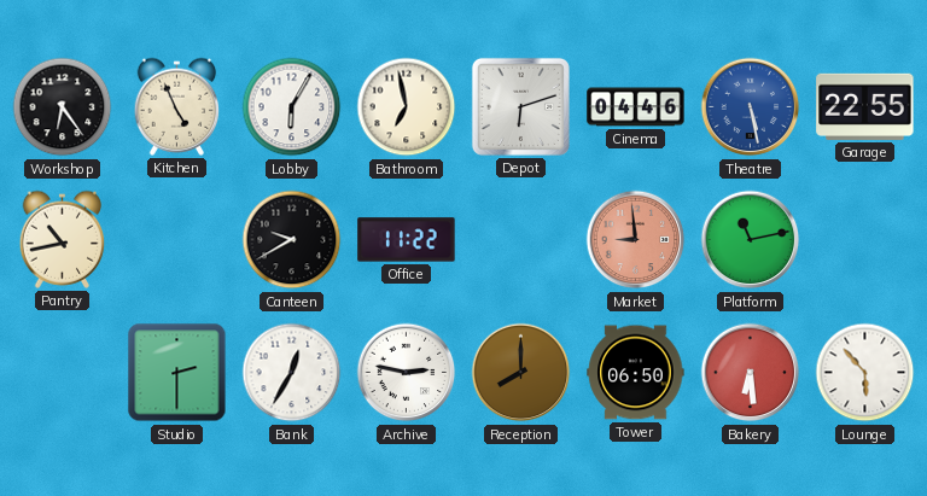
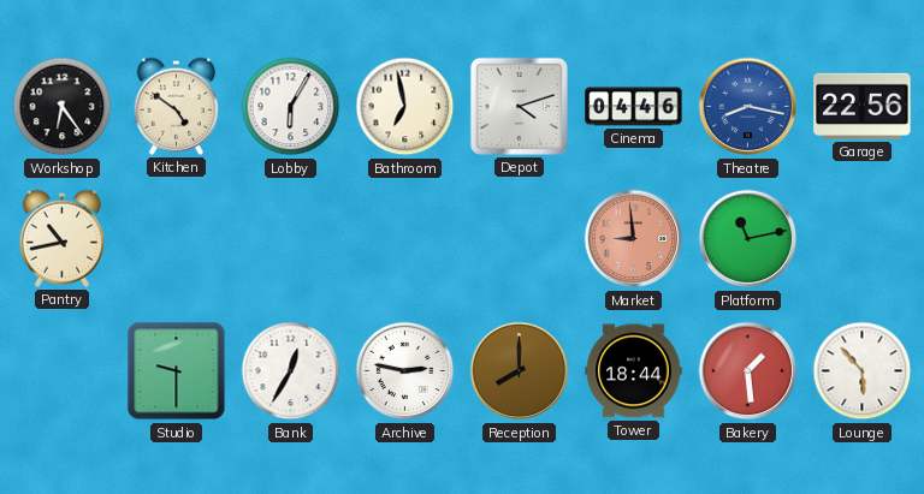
Kitchen: 4:56 -> 4:51
Depot: 6:12 -> 4:12
Theatre: 5:28 -> 8:17
Garage: 22:55 -> 22:56
Canteen: 9:40 -> none
Office: 11:22 -> none
Studio: 2:30 -> 9:30
Tower: 06:50 -> 18:44
Bakery: 6:29 -> 1:29
